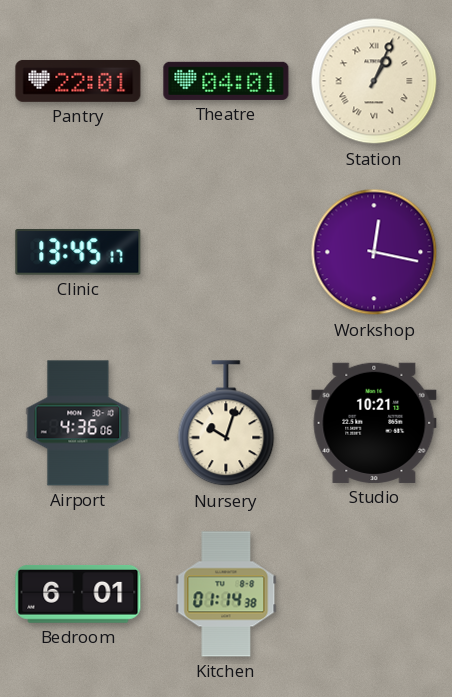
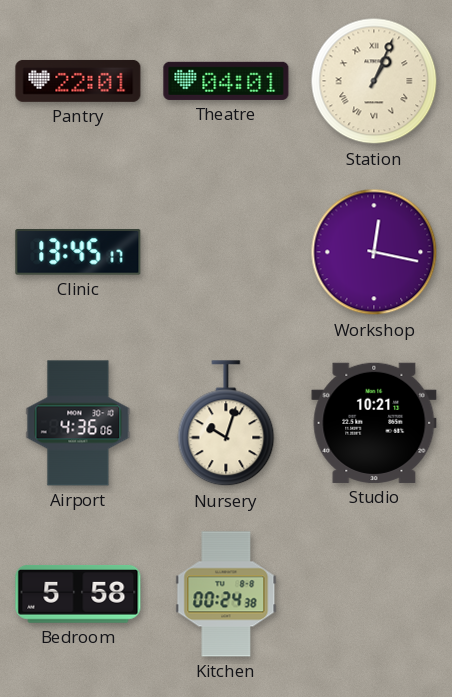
Bedroom: 6:01 -> 5:58
Kitchen: 01:14 -> 00:24
